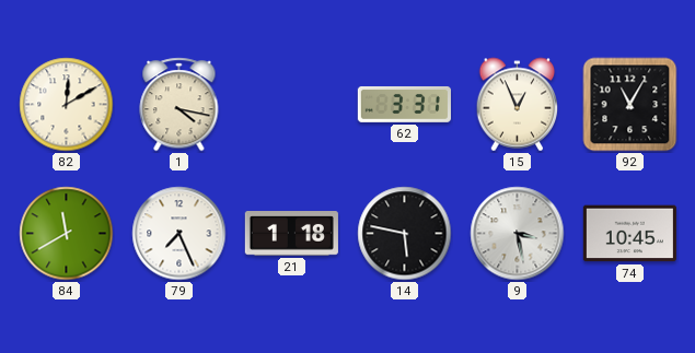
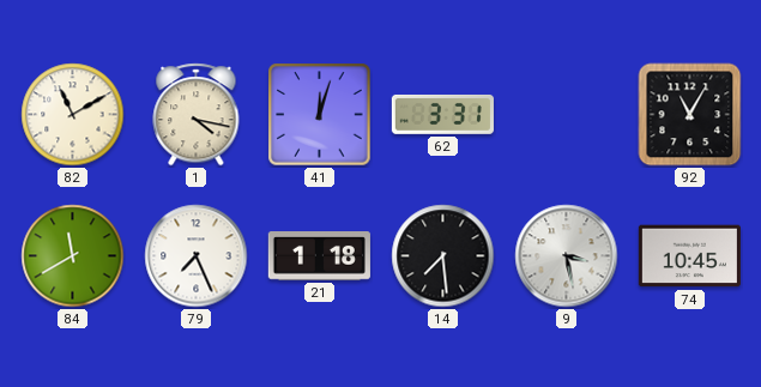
82: 12:10 -> 11:10
41: none -> 12:03
15: 12:56 -> none
14: 5:47 -> 7:29
